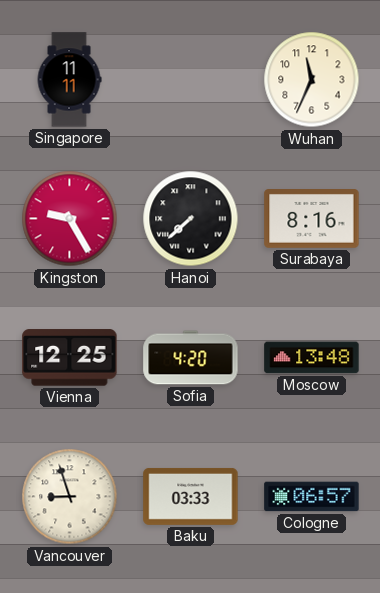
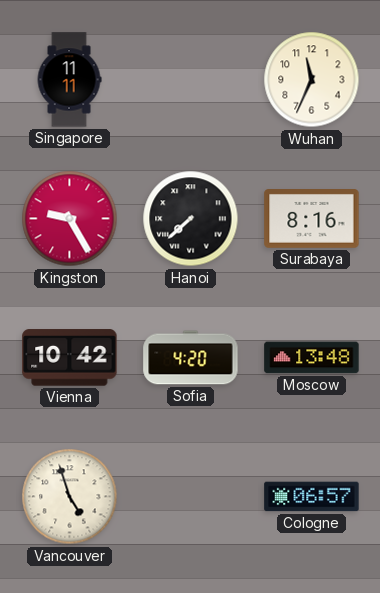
Vienna: 12:25 -> 10:42
Vancouver: 8:57 -> 4:57
Baku: 03:33 -> none
